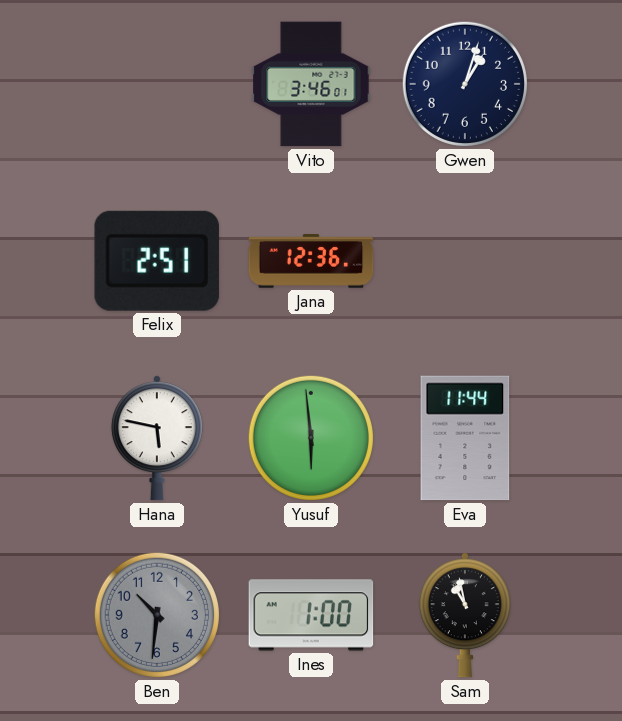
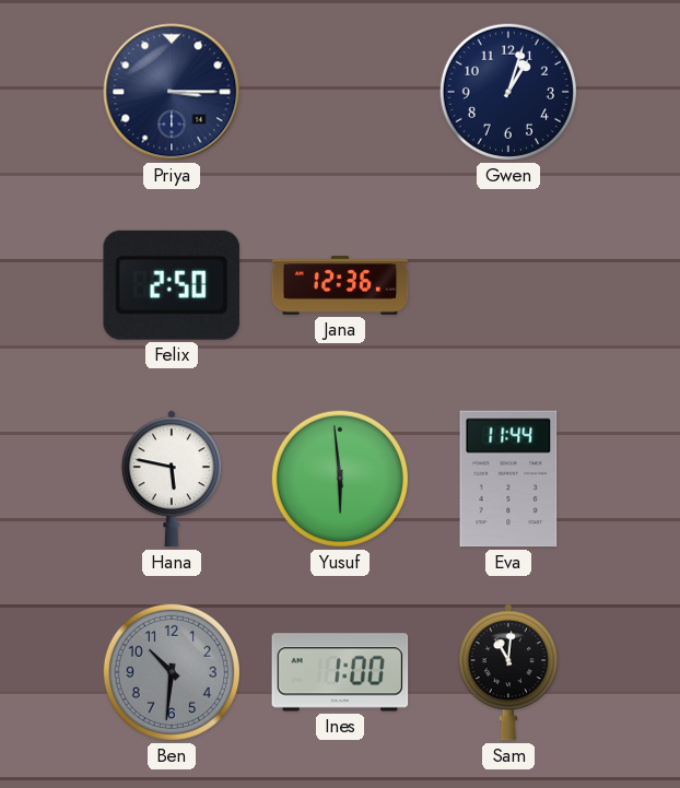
Priya: none -> 3:15
Vito: 3:46 -> none
Felix: 2:51 -> 2:50
Sam: 10:58 -> 11:01
